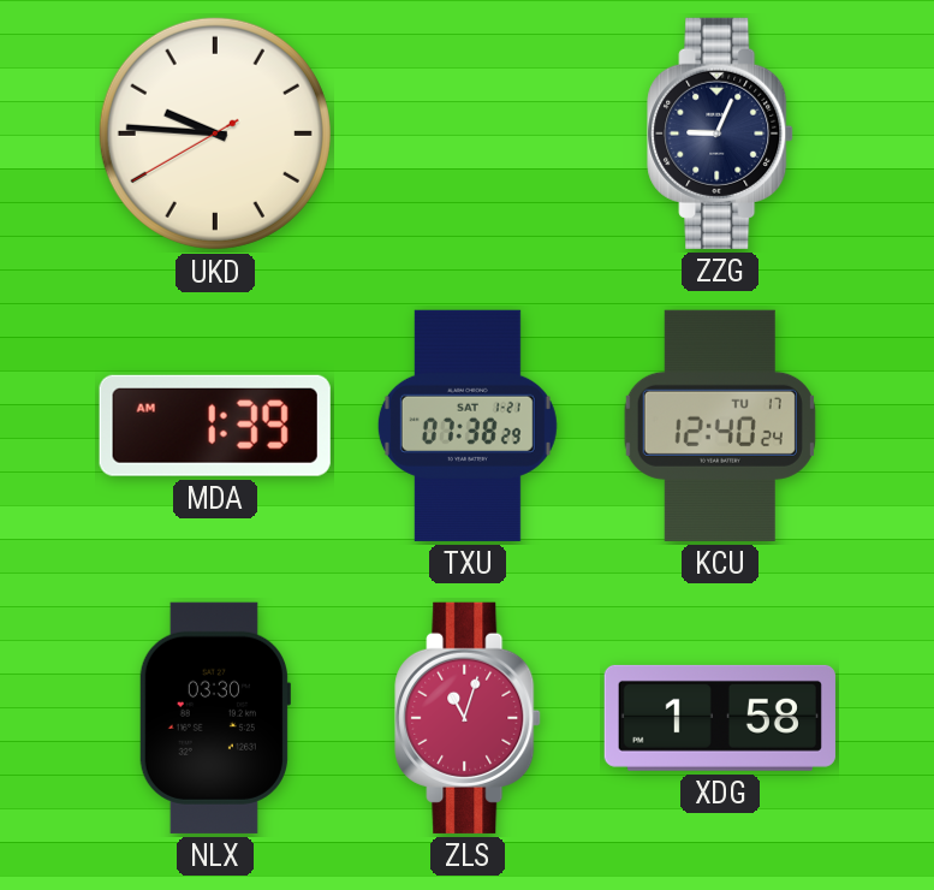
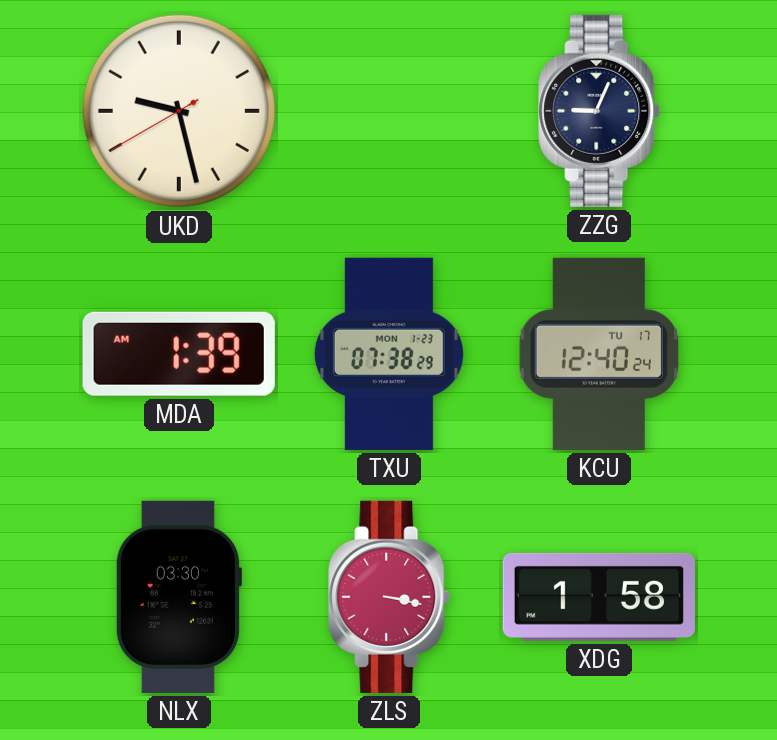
UKD: 9:45 -> 9:27
TXU date: SAT 1-21 -> MON 1-23
ZLS: 11:03 -> 3:17
